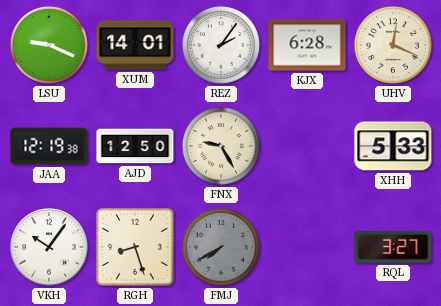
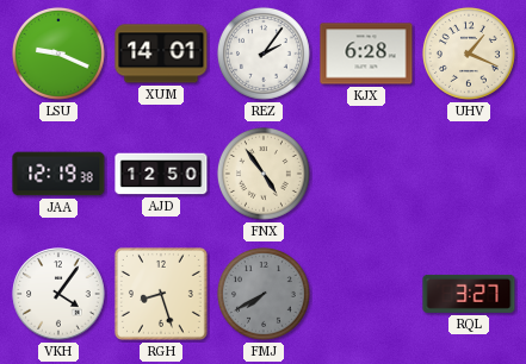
UHV: 12:19 -> 1:19
FNX: 9:25 -> 4:54
XHH: 5:33 -> none
VKH: 10:06 -> 4:06
